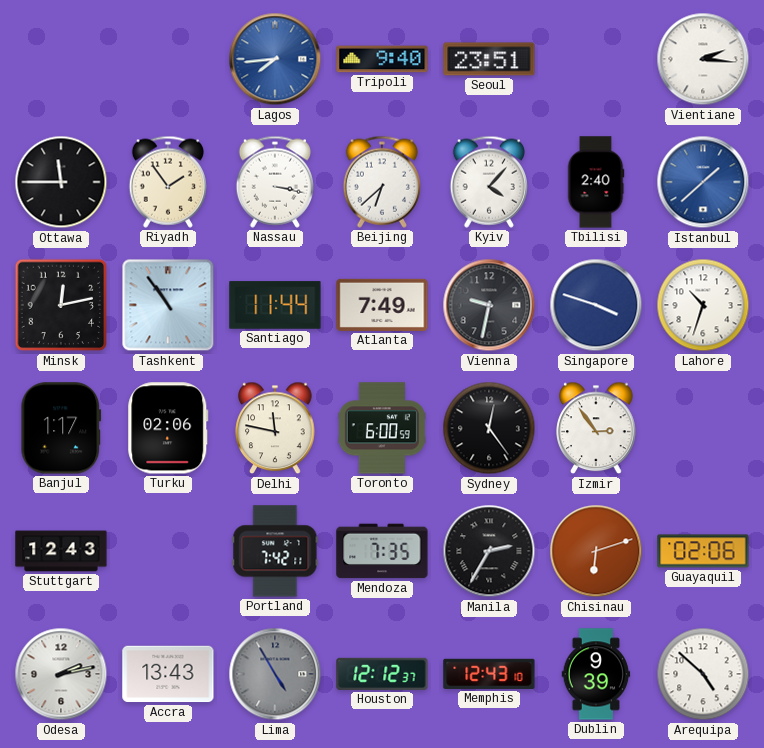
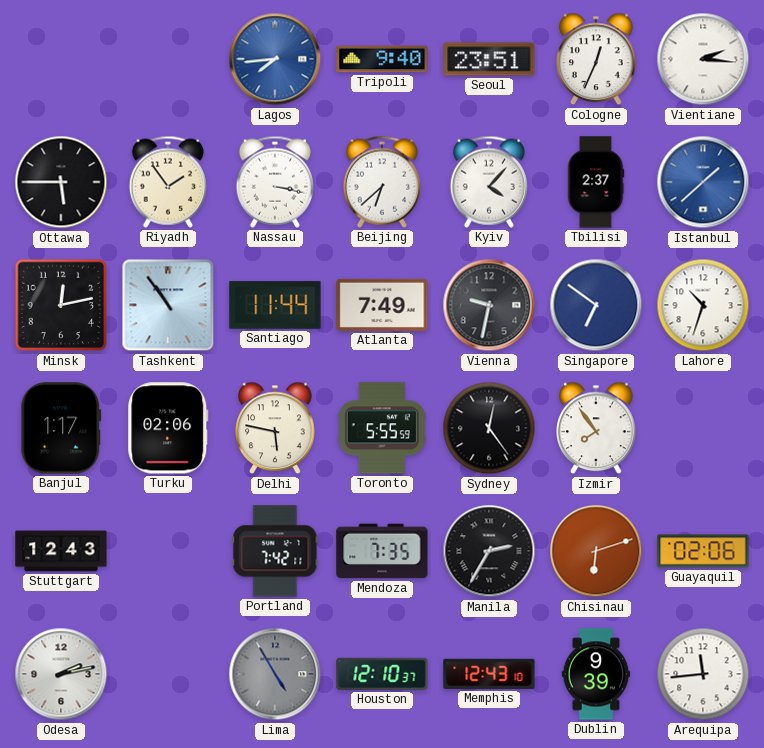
Cologne: none -> 12:34
Ottawa: 11:45 -> 5:45
Tbilisi: 2:40 -> 2:37
Singapore: 3:48 -> 6:51
Delhi: 11:47 -> 5:47
Toronto: 6:00 -> 5:55
Izmir: 2:54 -> 7:54
Accra: 13:43 -> none
Houston: 12:12 -> 12:10
Arequipa: 4:52 -> 11:44
